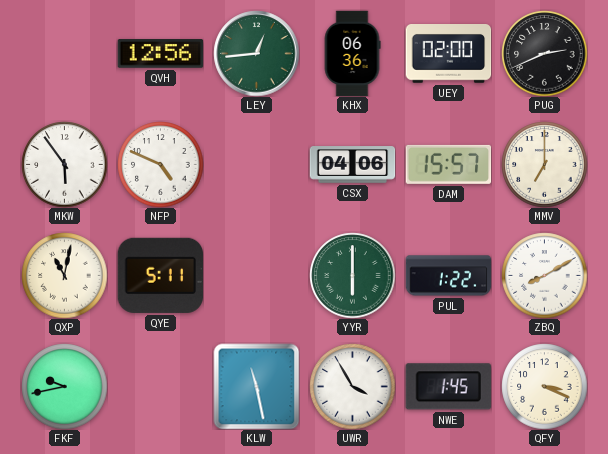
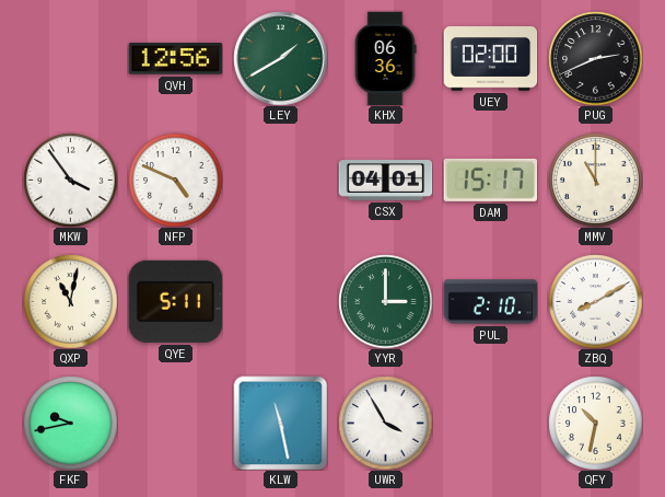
LEY: 12:44 -> 1:40
MKW: 5:54 -> 3:54
CSX: 04:06 -> 04:01
DAM: 15:57 -> 15:17
MMV: 7:00 -> 11:00
YYR: 6:00 -> 3:00
PUL: 1:22 -> 2:10
NWE: 1:45 -> none
QFY: 3:19 -> 10:32
